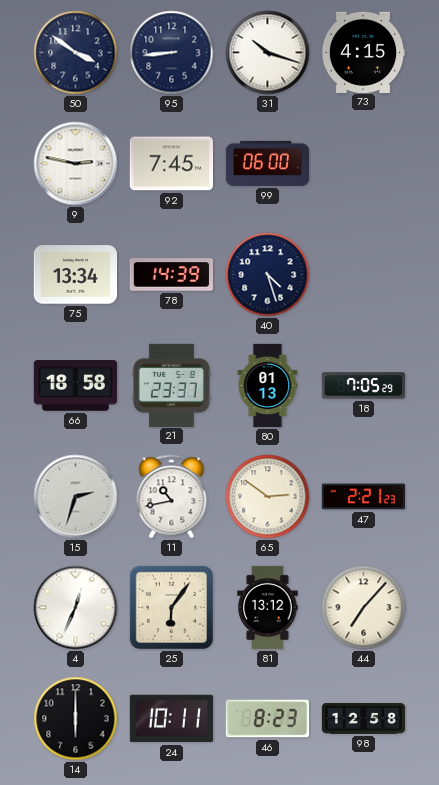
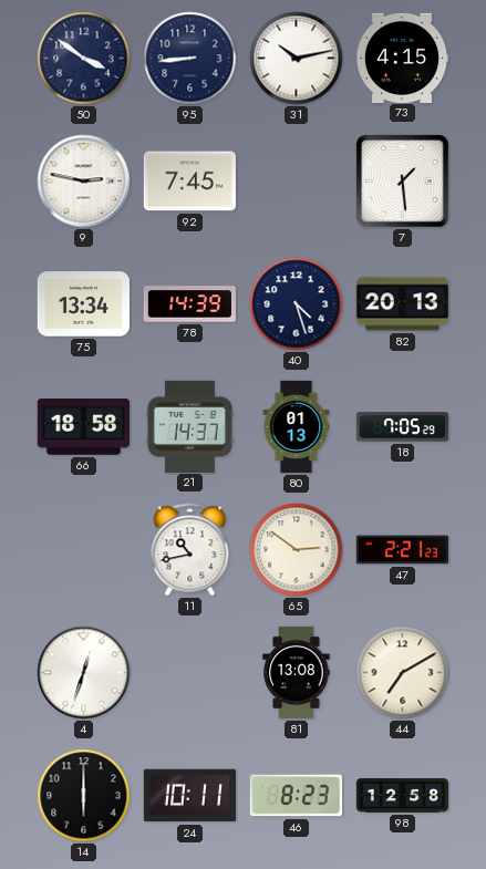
31: 10:18 -> 10:13
99: 06:00 -> none
7: none -> 1:29
82: none -> 20:13
21: 23:37 -> 14:37
15: 2:33 -> none
4: 12:34 -> 12:33
25: 6:06 -> none
81: 13:12 -> 13:08
44: 7:07 -> 7:10
